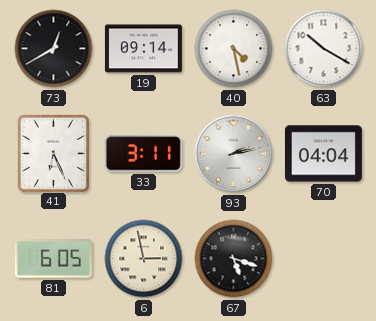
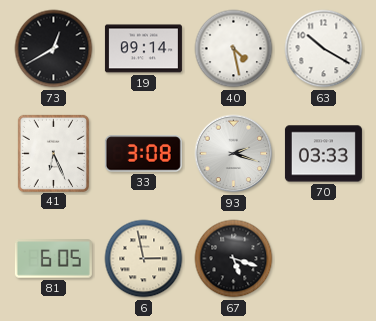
33: 3:11 -> 3:08
93: 2:13 -> 2:18
70: 04:04 -> 03:33
